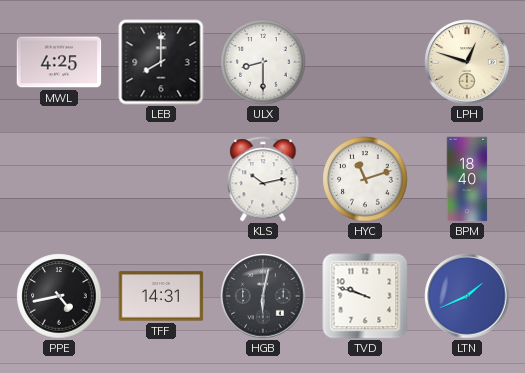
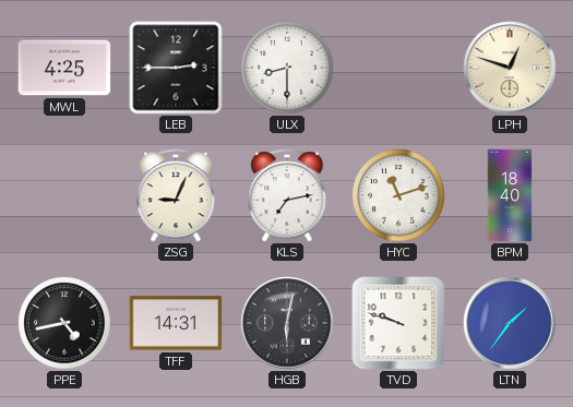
LEB: 8:00 -> 2:45
ZSG: none -> 9:04
KLS: 10:13 -> 7:13
LTN: 1:41 -> 1:36
